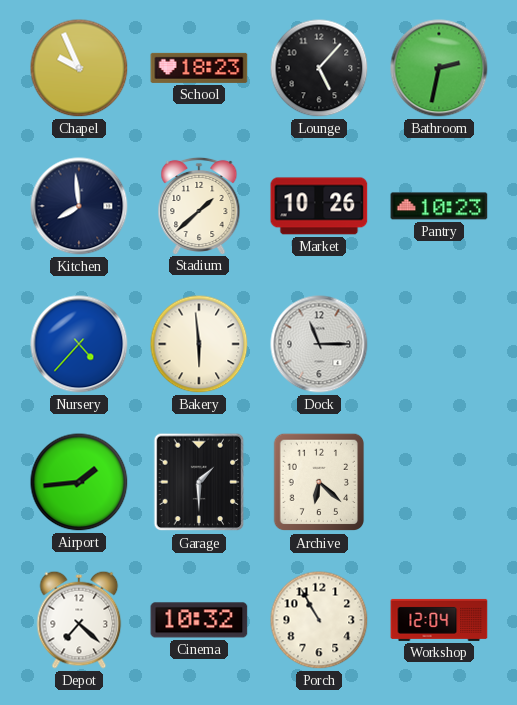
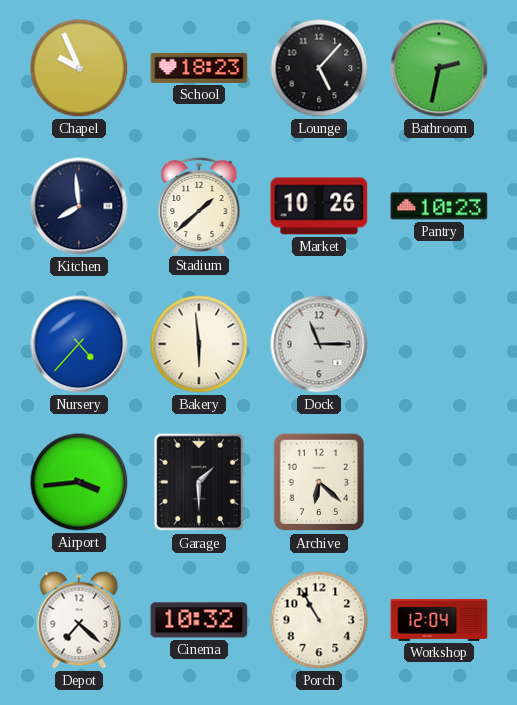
Airport: 1:44 -> 3:44
